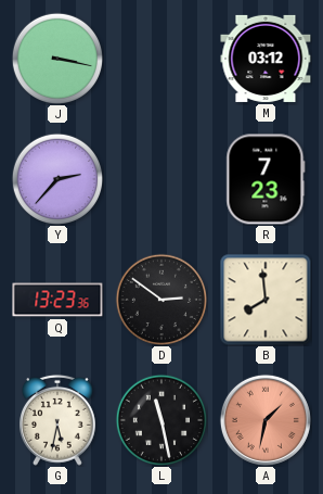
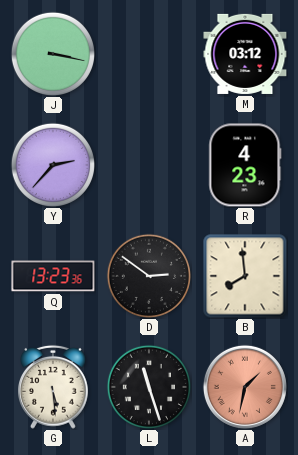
R: 7:23 -> 4:23
G: 5:32 -> 5:29
L: 11:28 -> 11:27
